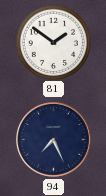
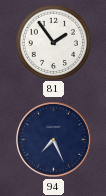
81: 1:51 -> 1:54
